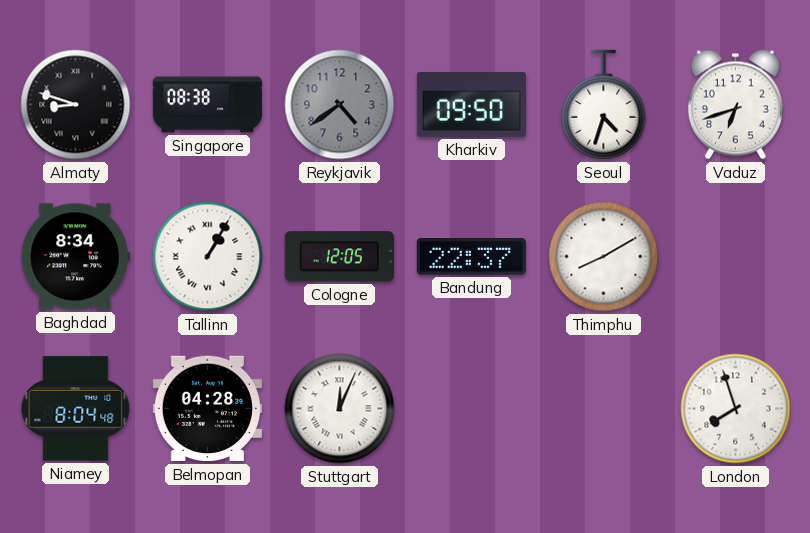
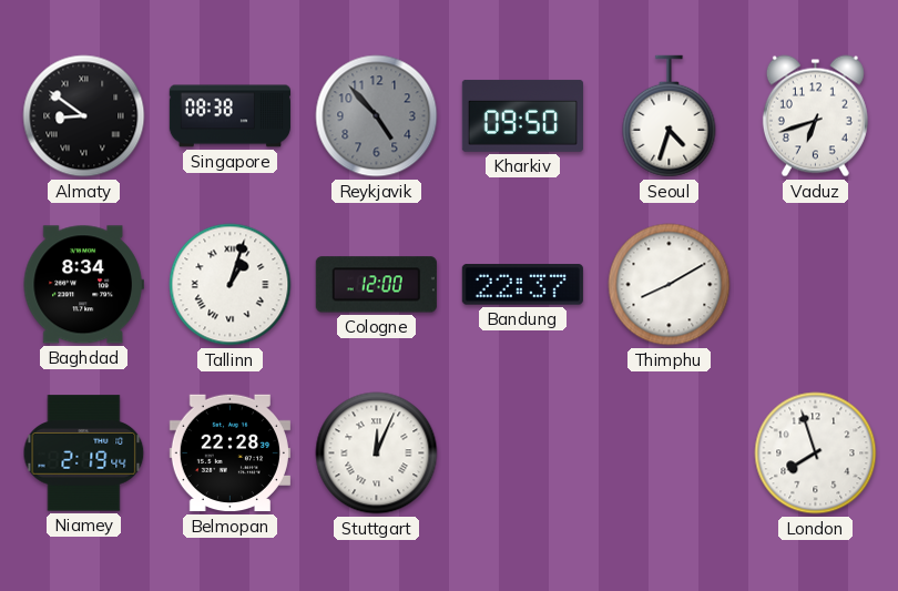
Almaty: 8:48 -> 8:51
Reykjavik: 4:39 -> 4:53
Tallinn: 1:05 -> 1:03
Cologne: 12:05 -> 12:00
Niamey: 8:04 -> 2:19
Belmopan: 04:28 -> 22:28
